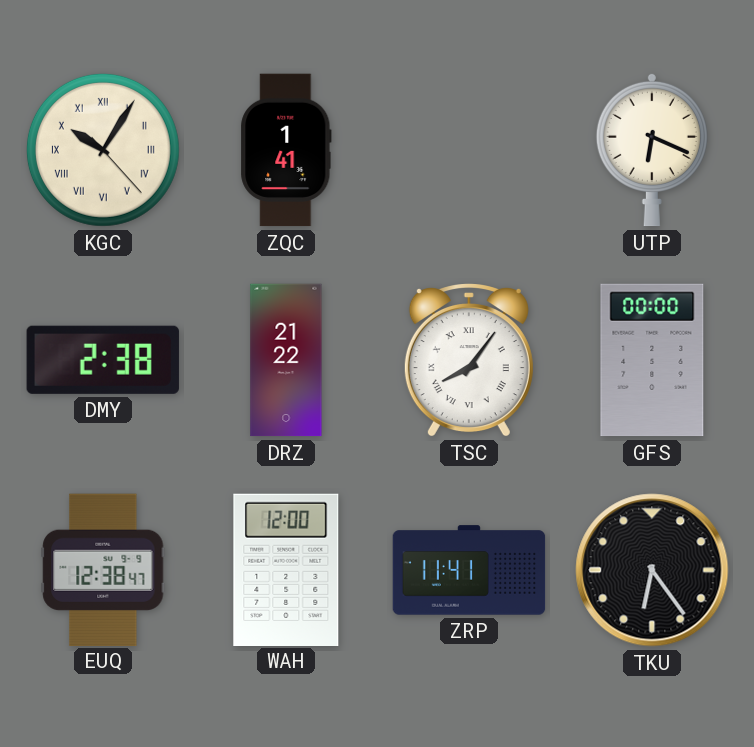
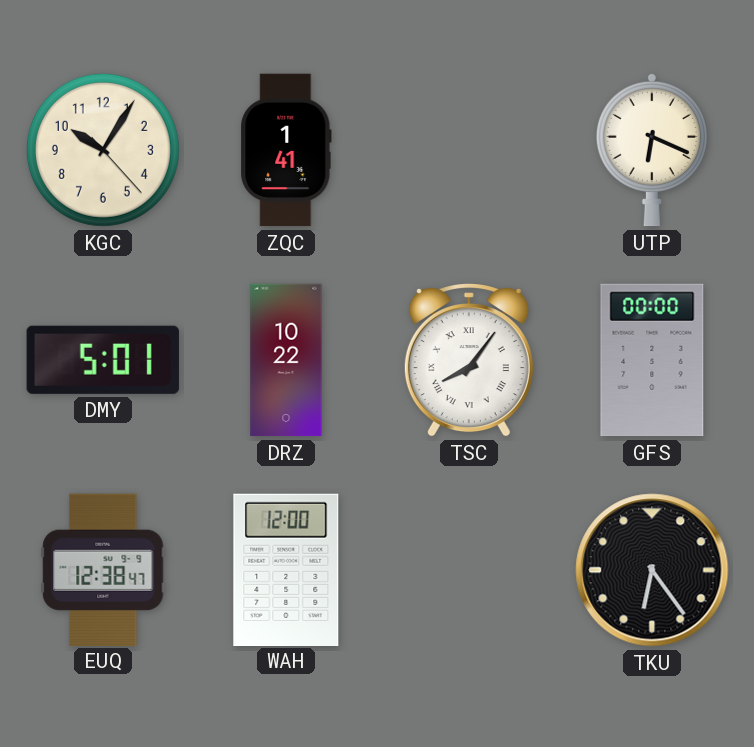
KGC numerals: Roman -> Arabic
DMY: 2:38 -> 5:01
DRZ: 21:22 -> 10:22
ZRP: 11:41 -> none
